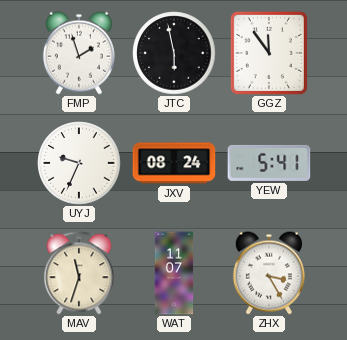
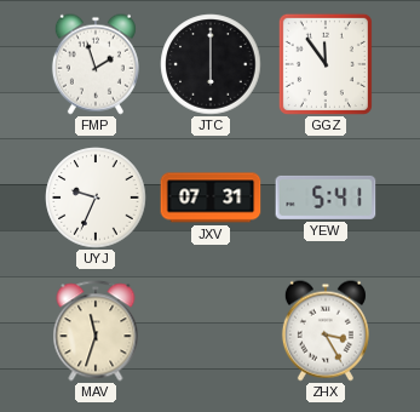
JTC: 5:58 -> 6:00
JXV: 08:24 -> 07:31
WAT: 11:07 -> none
